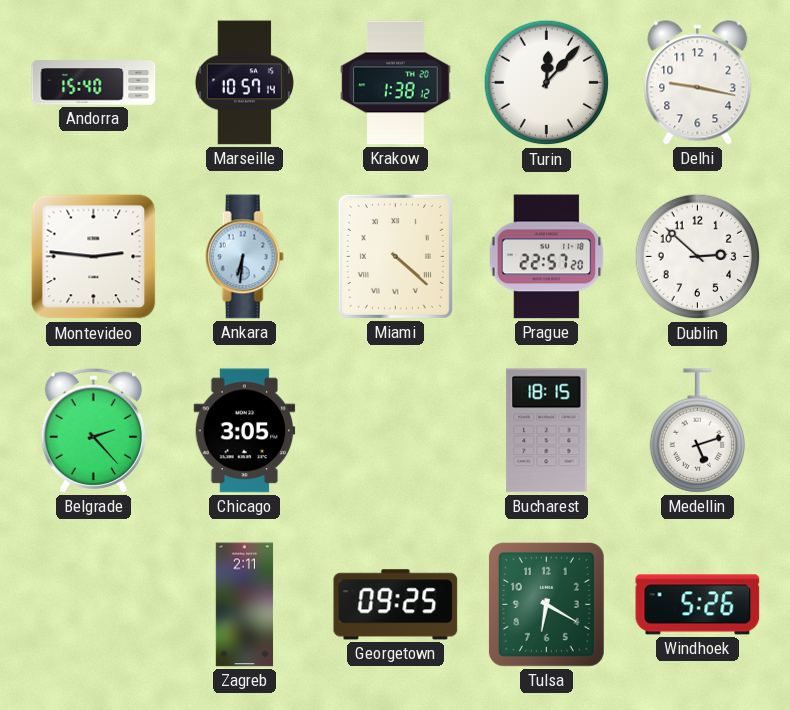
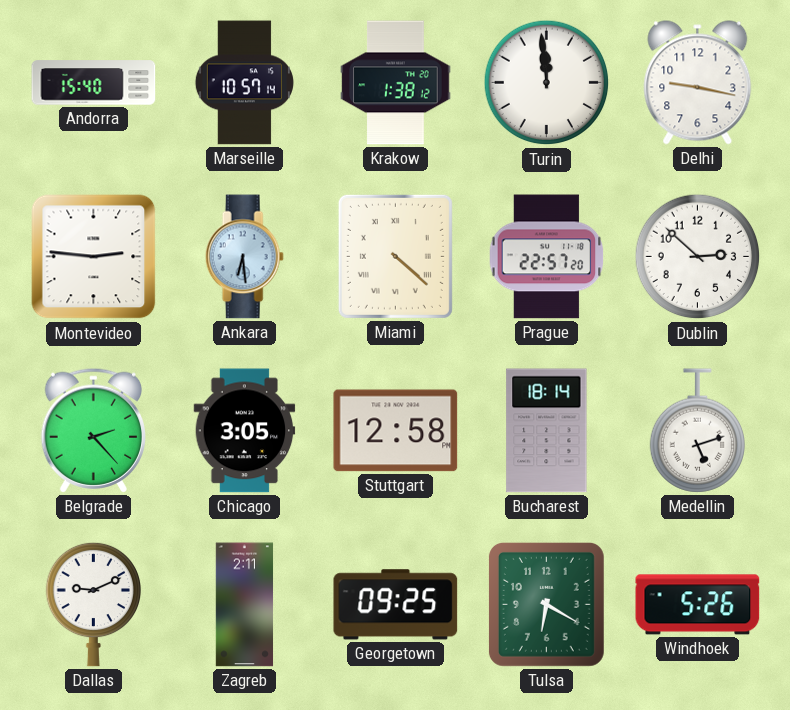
Turin: 12:07 -> 11:59
Ankara: 6:31 -> 6:29
Stuttgart: none -> 12:58
Bucharest: 18:15 -> 18:14
Dallas: none -> 9:11
